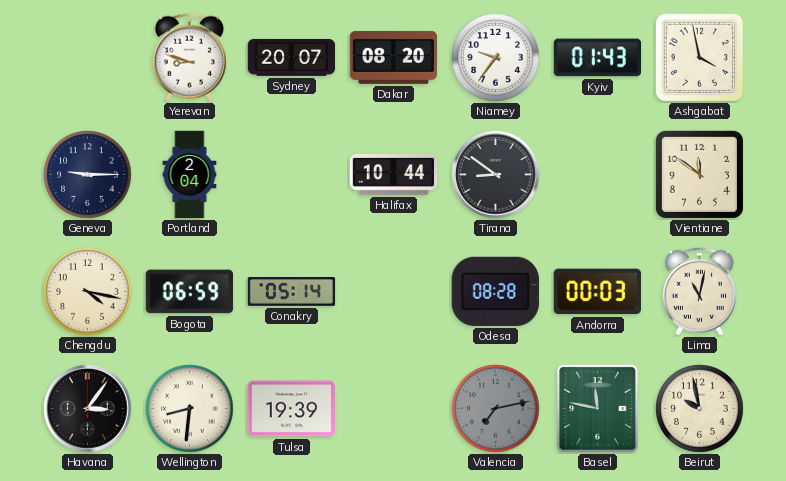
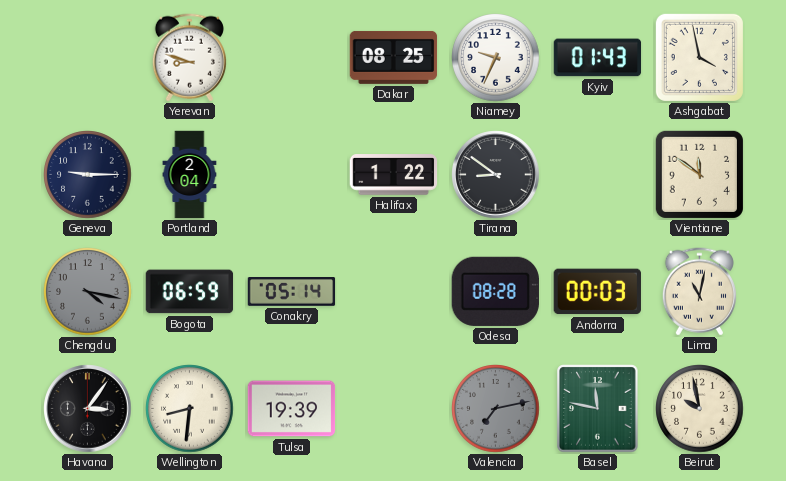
Sydney: 20:07 -> none
Dakar: 08:20 -> 08:25
Niamey: 9:36 -> 9:34
Halifax: 10:44 -> 1:22
Chengdu dial: cream -> grey
